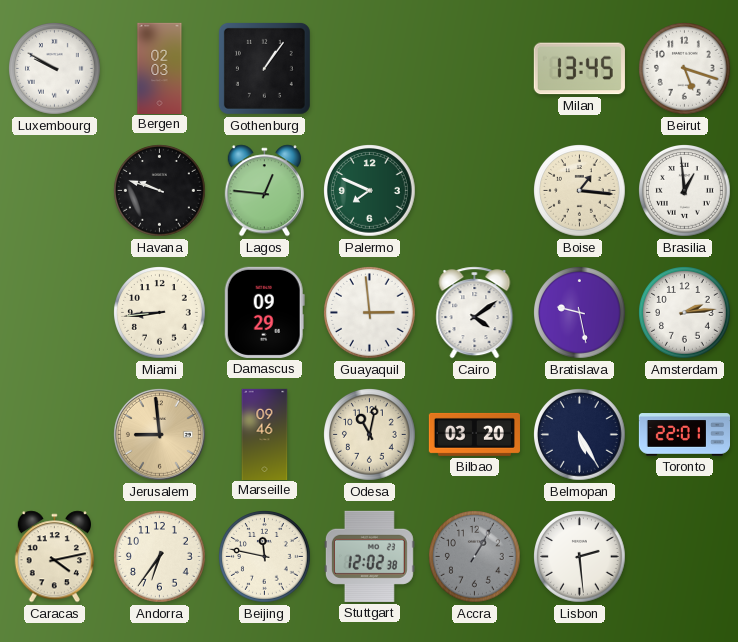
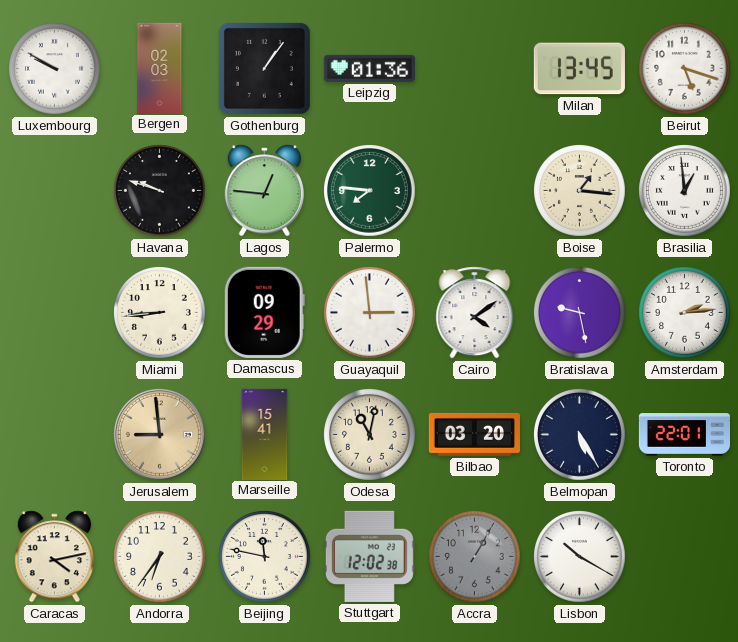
Leipzig: none -> 01:36
Palermo: 7:49 -> 7:46
Marseille: 09:46 -> 15:41
Lisbon: 2:29 -> 10:20
